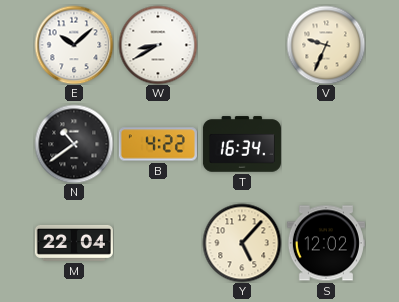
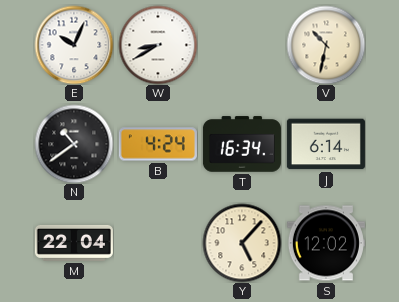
E: 10:08 -> 10:04
V: 9:34 -> 10:32
B: 4:22 -> 4:24
J: none -> 6:14
